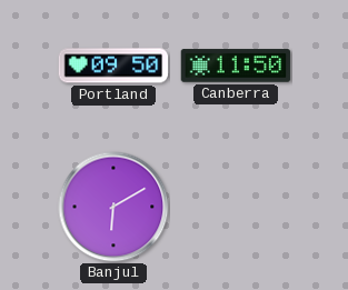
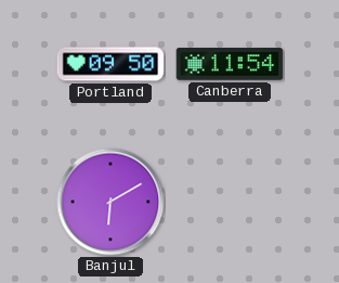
Canberra: 11:50 -> 11:54
